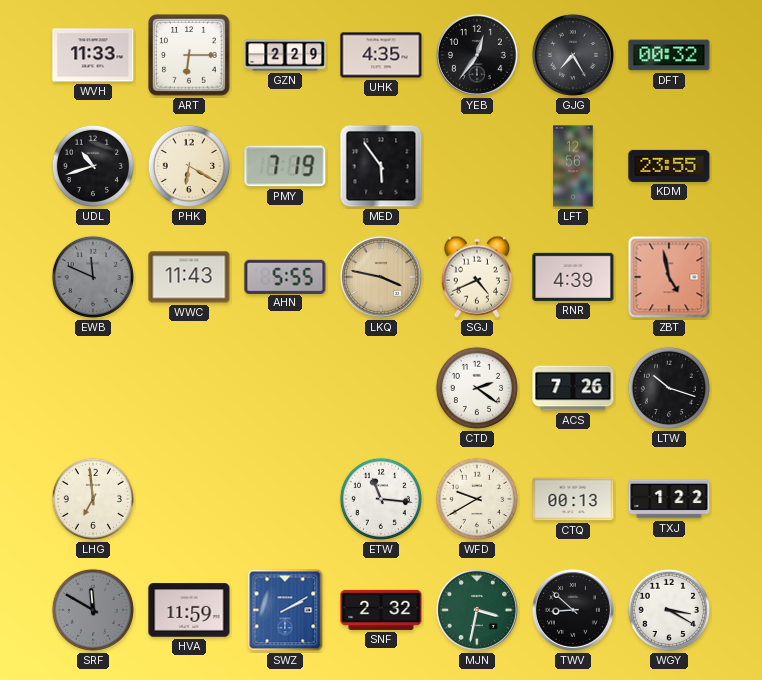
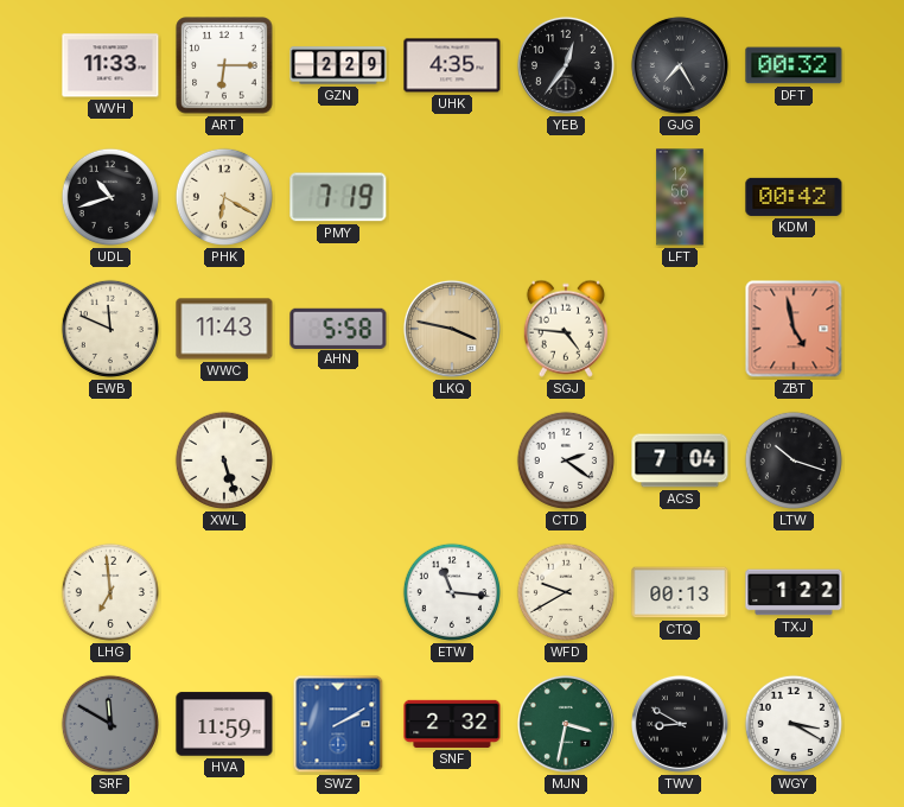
MED: 5:54 -> none
KDM: 23:55 -> 00:42
EWB dial: grey -> cream
AHN: 5:55 -> 5:58
SGJ: 4:41 -> 4:46
RNR: 4:39 -> none
XWL: none -> 5:27
ACS: 7:26 -> 7:04
TWV: 8:52 -> 8:50
